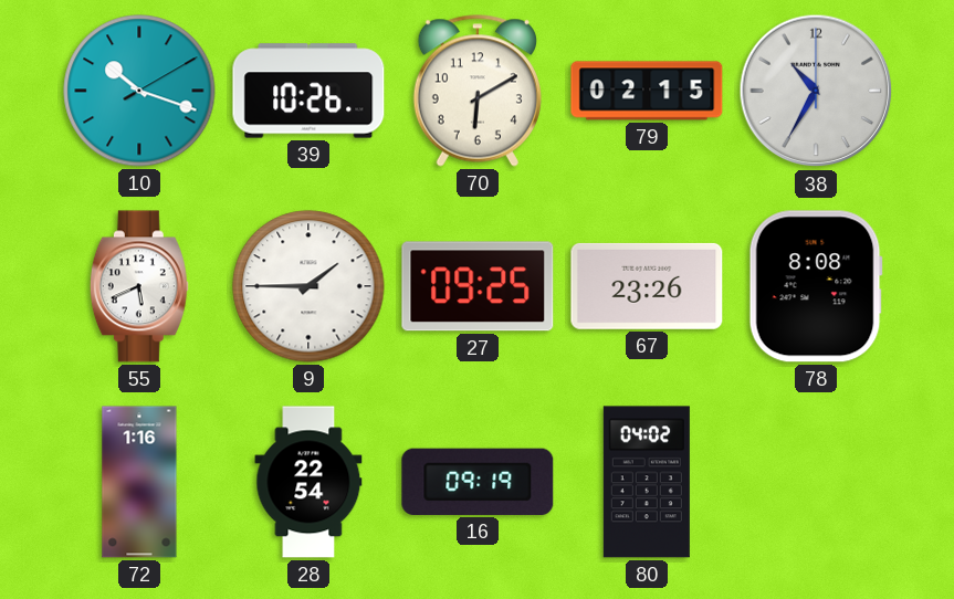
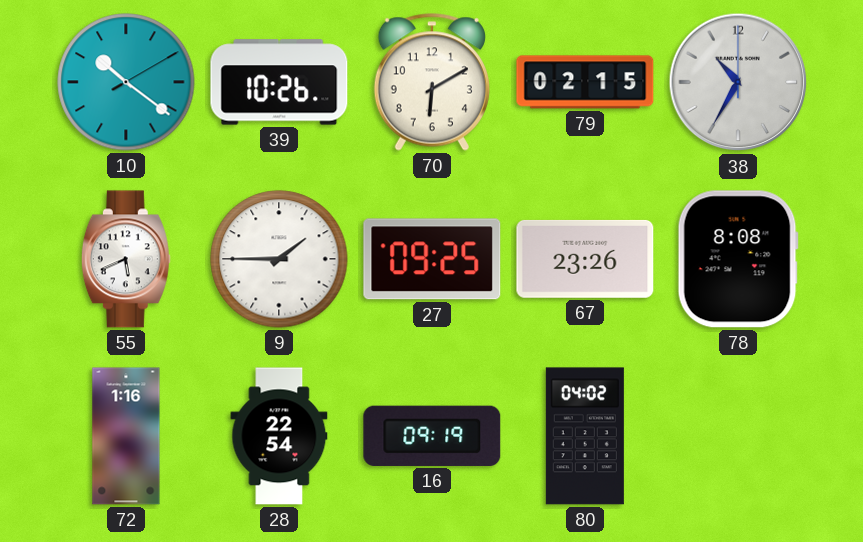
10: 10:18 -> 10:21
